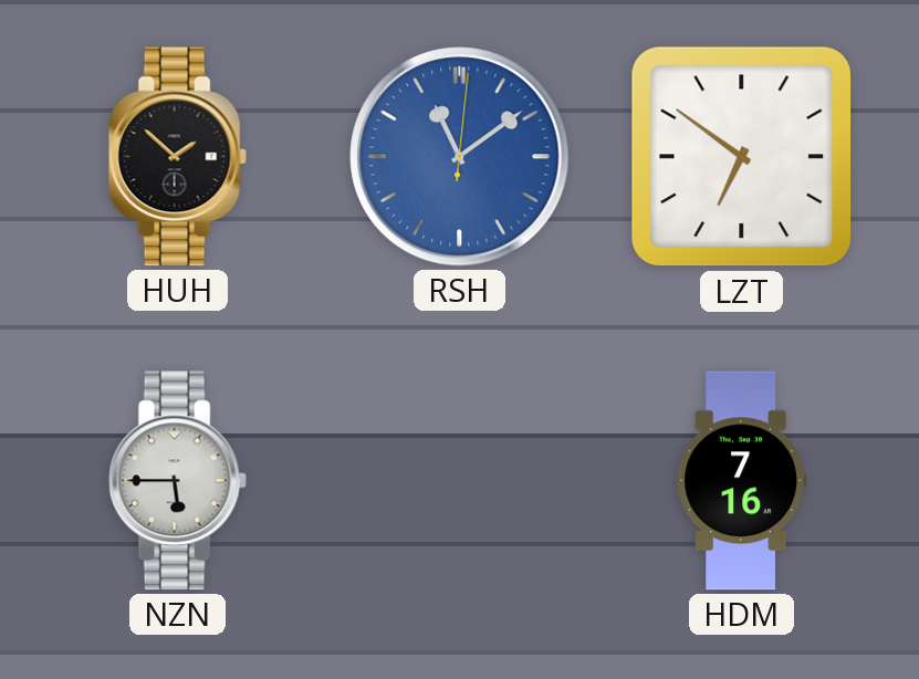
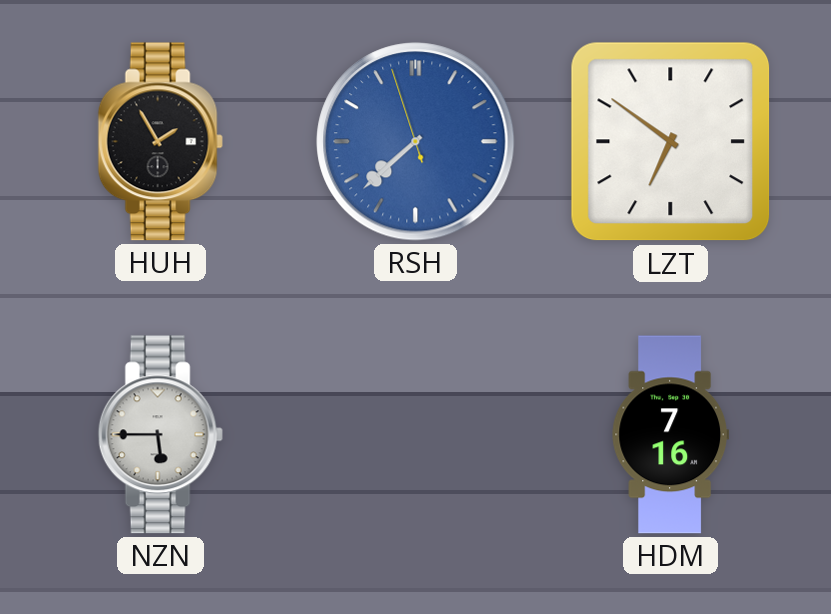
HUH: 1:52 -> 1:55
RSH: 11:09 -> 7:37
